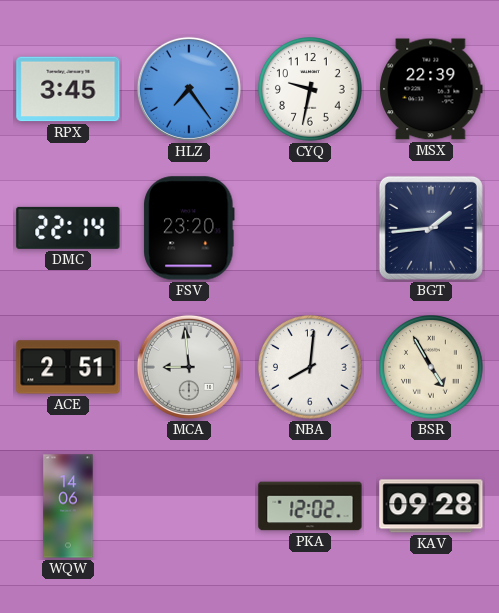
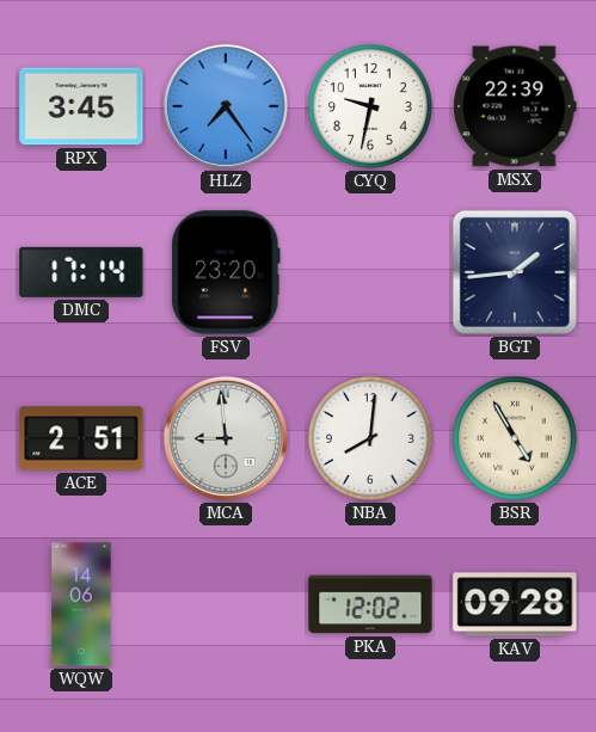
DMC: 22:14 -> 17:14
